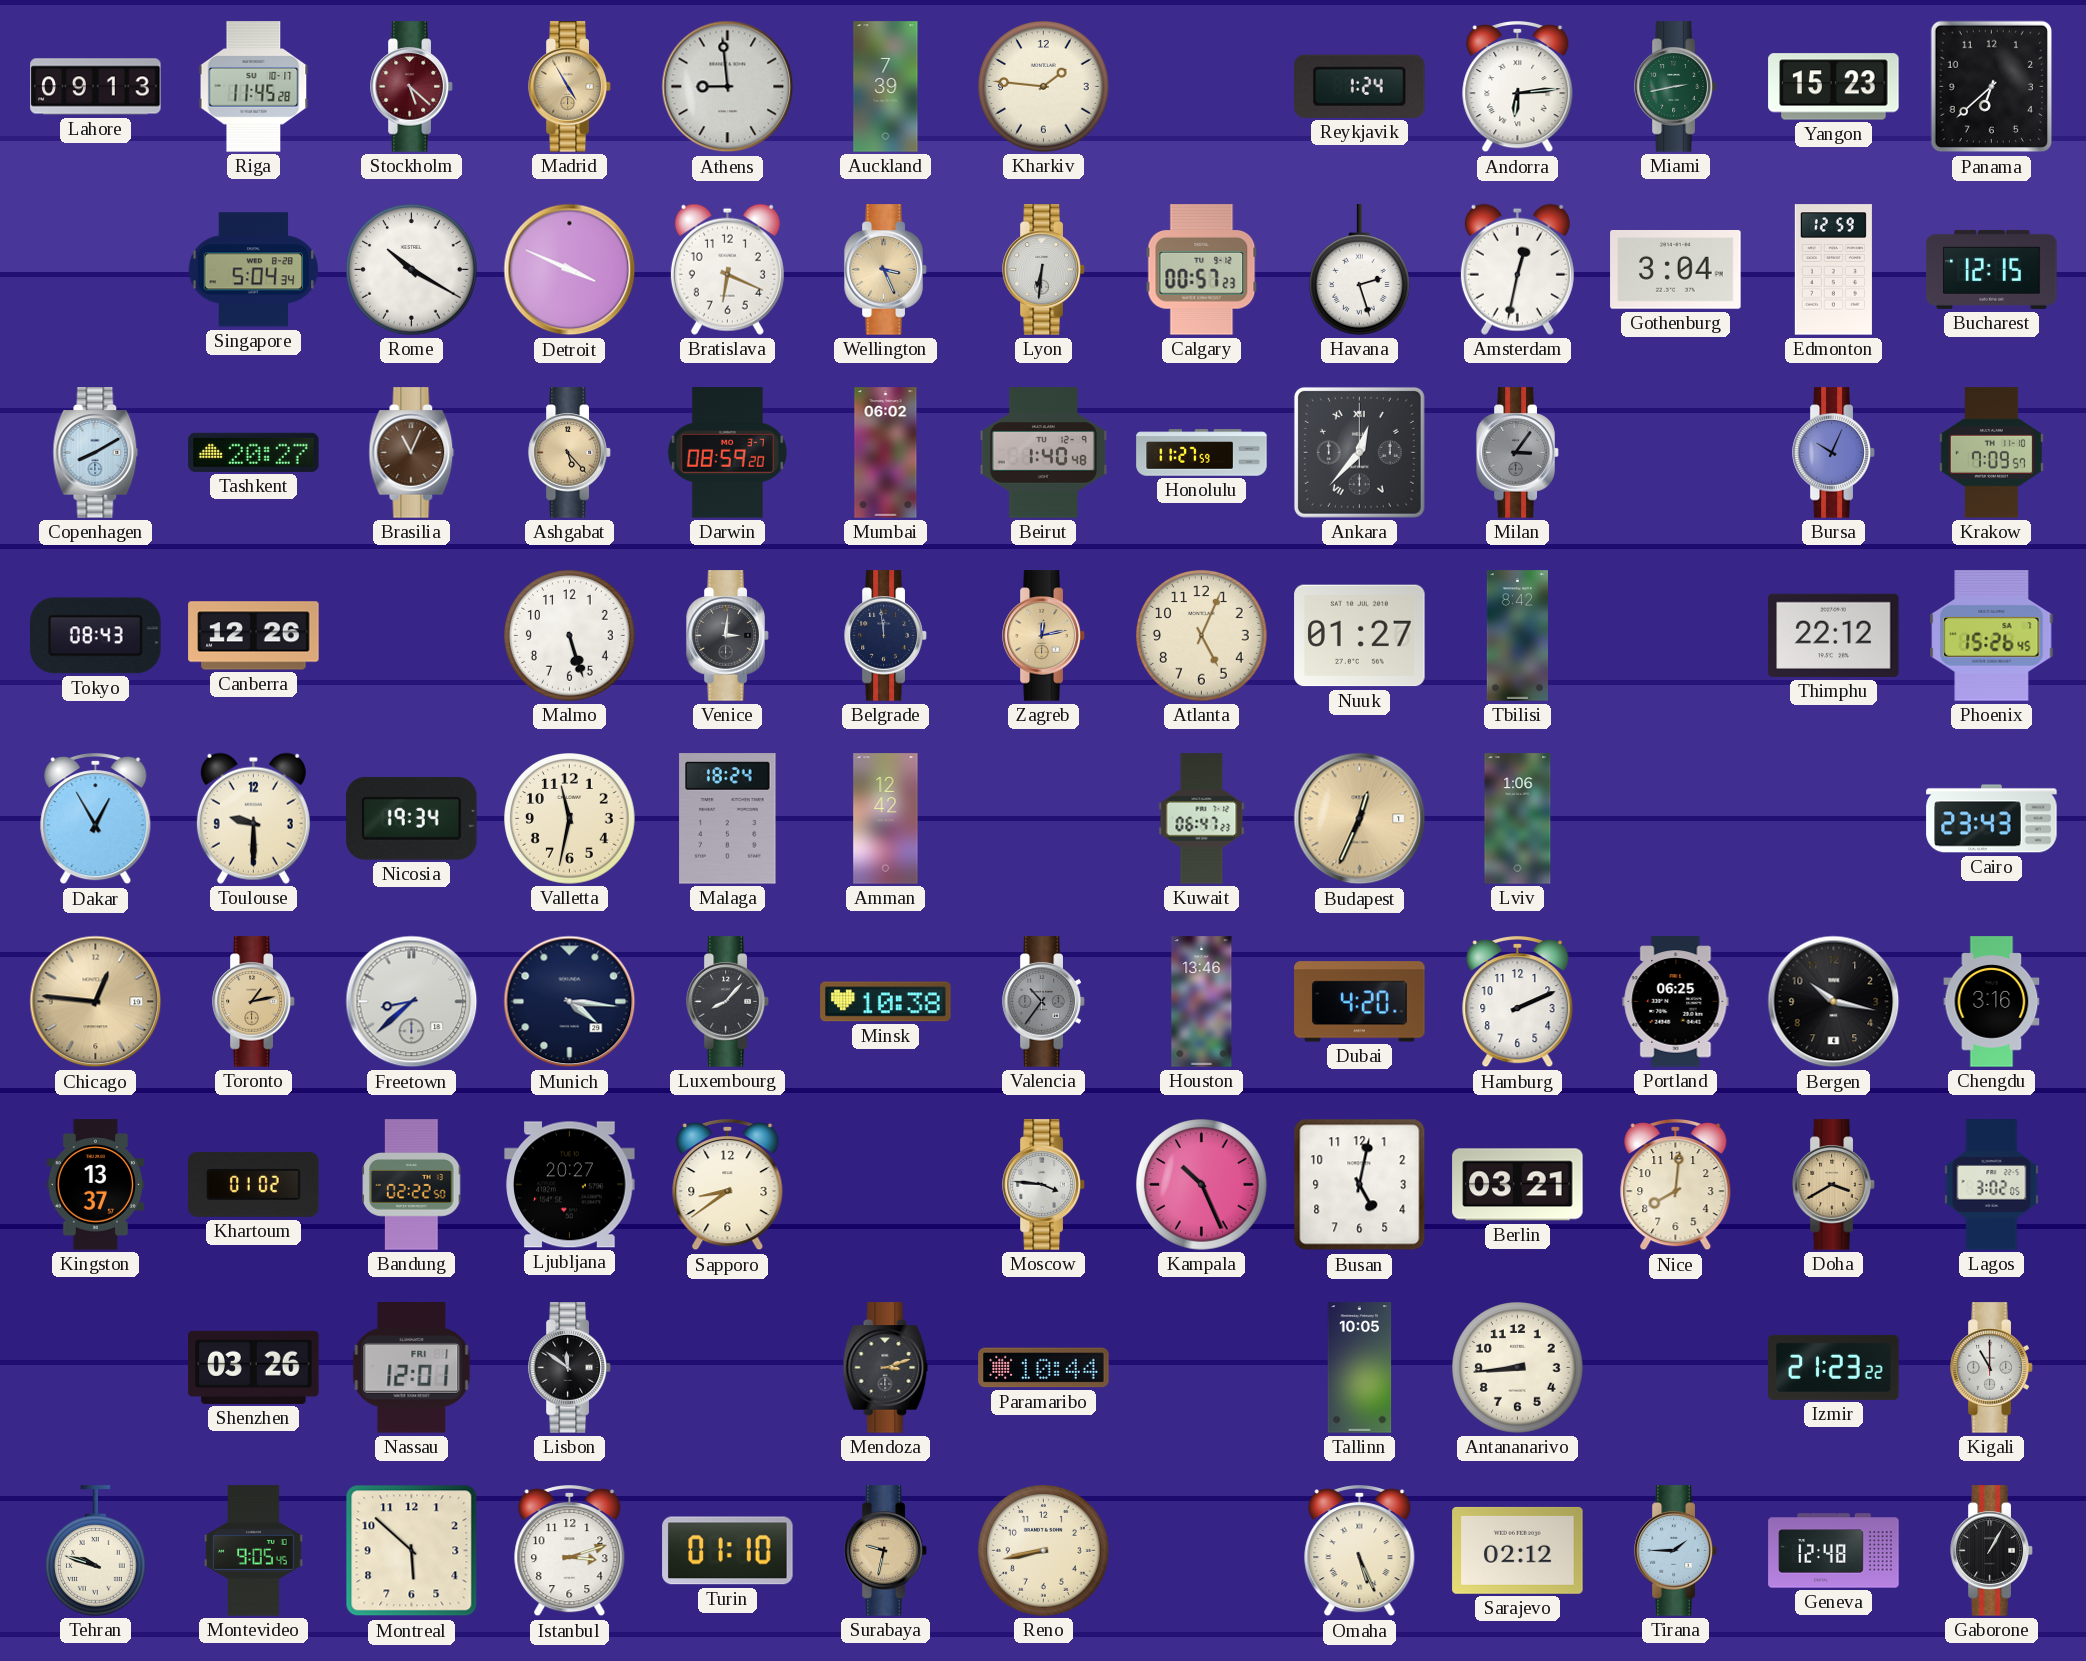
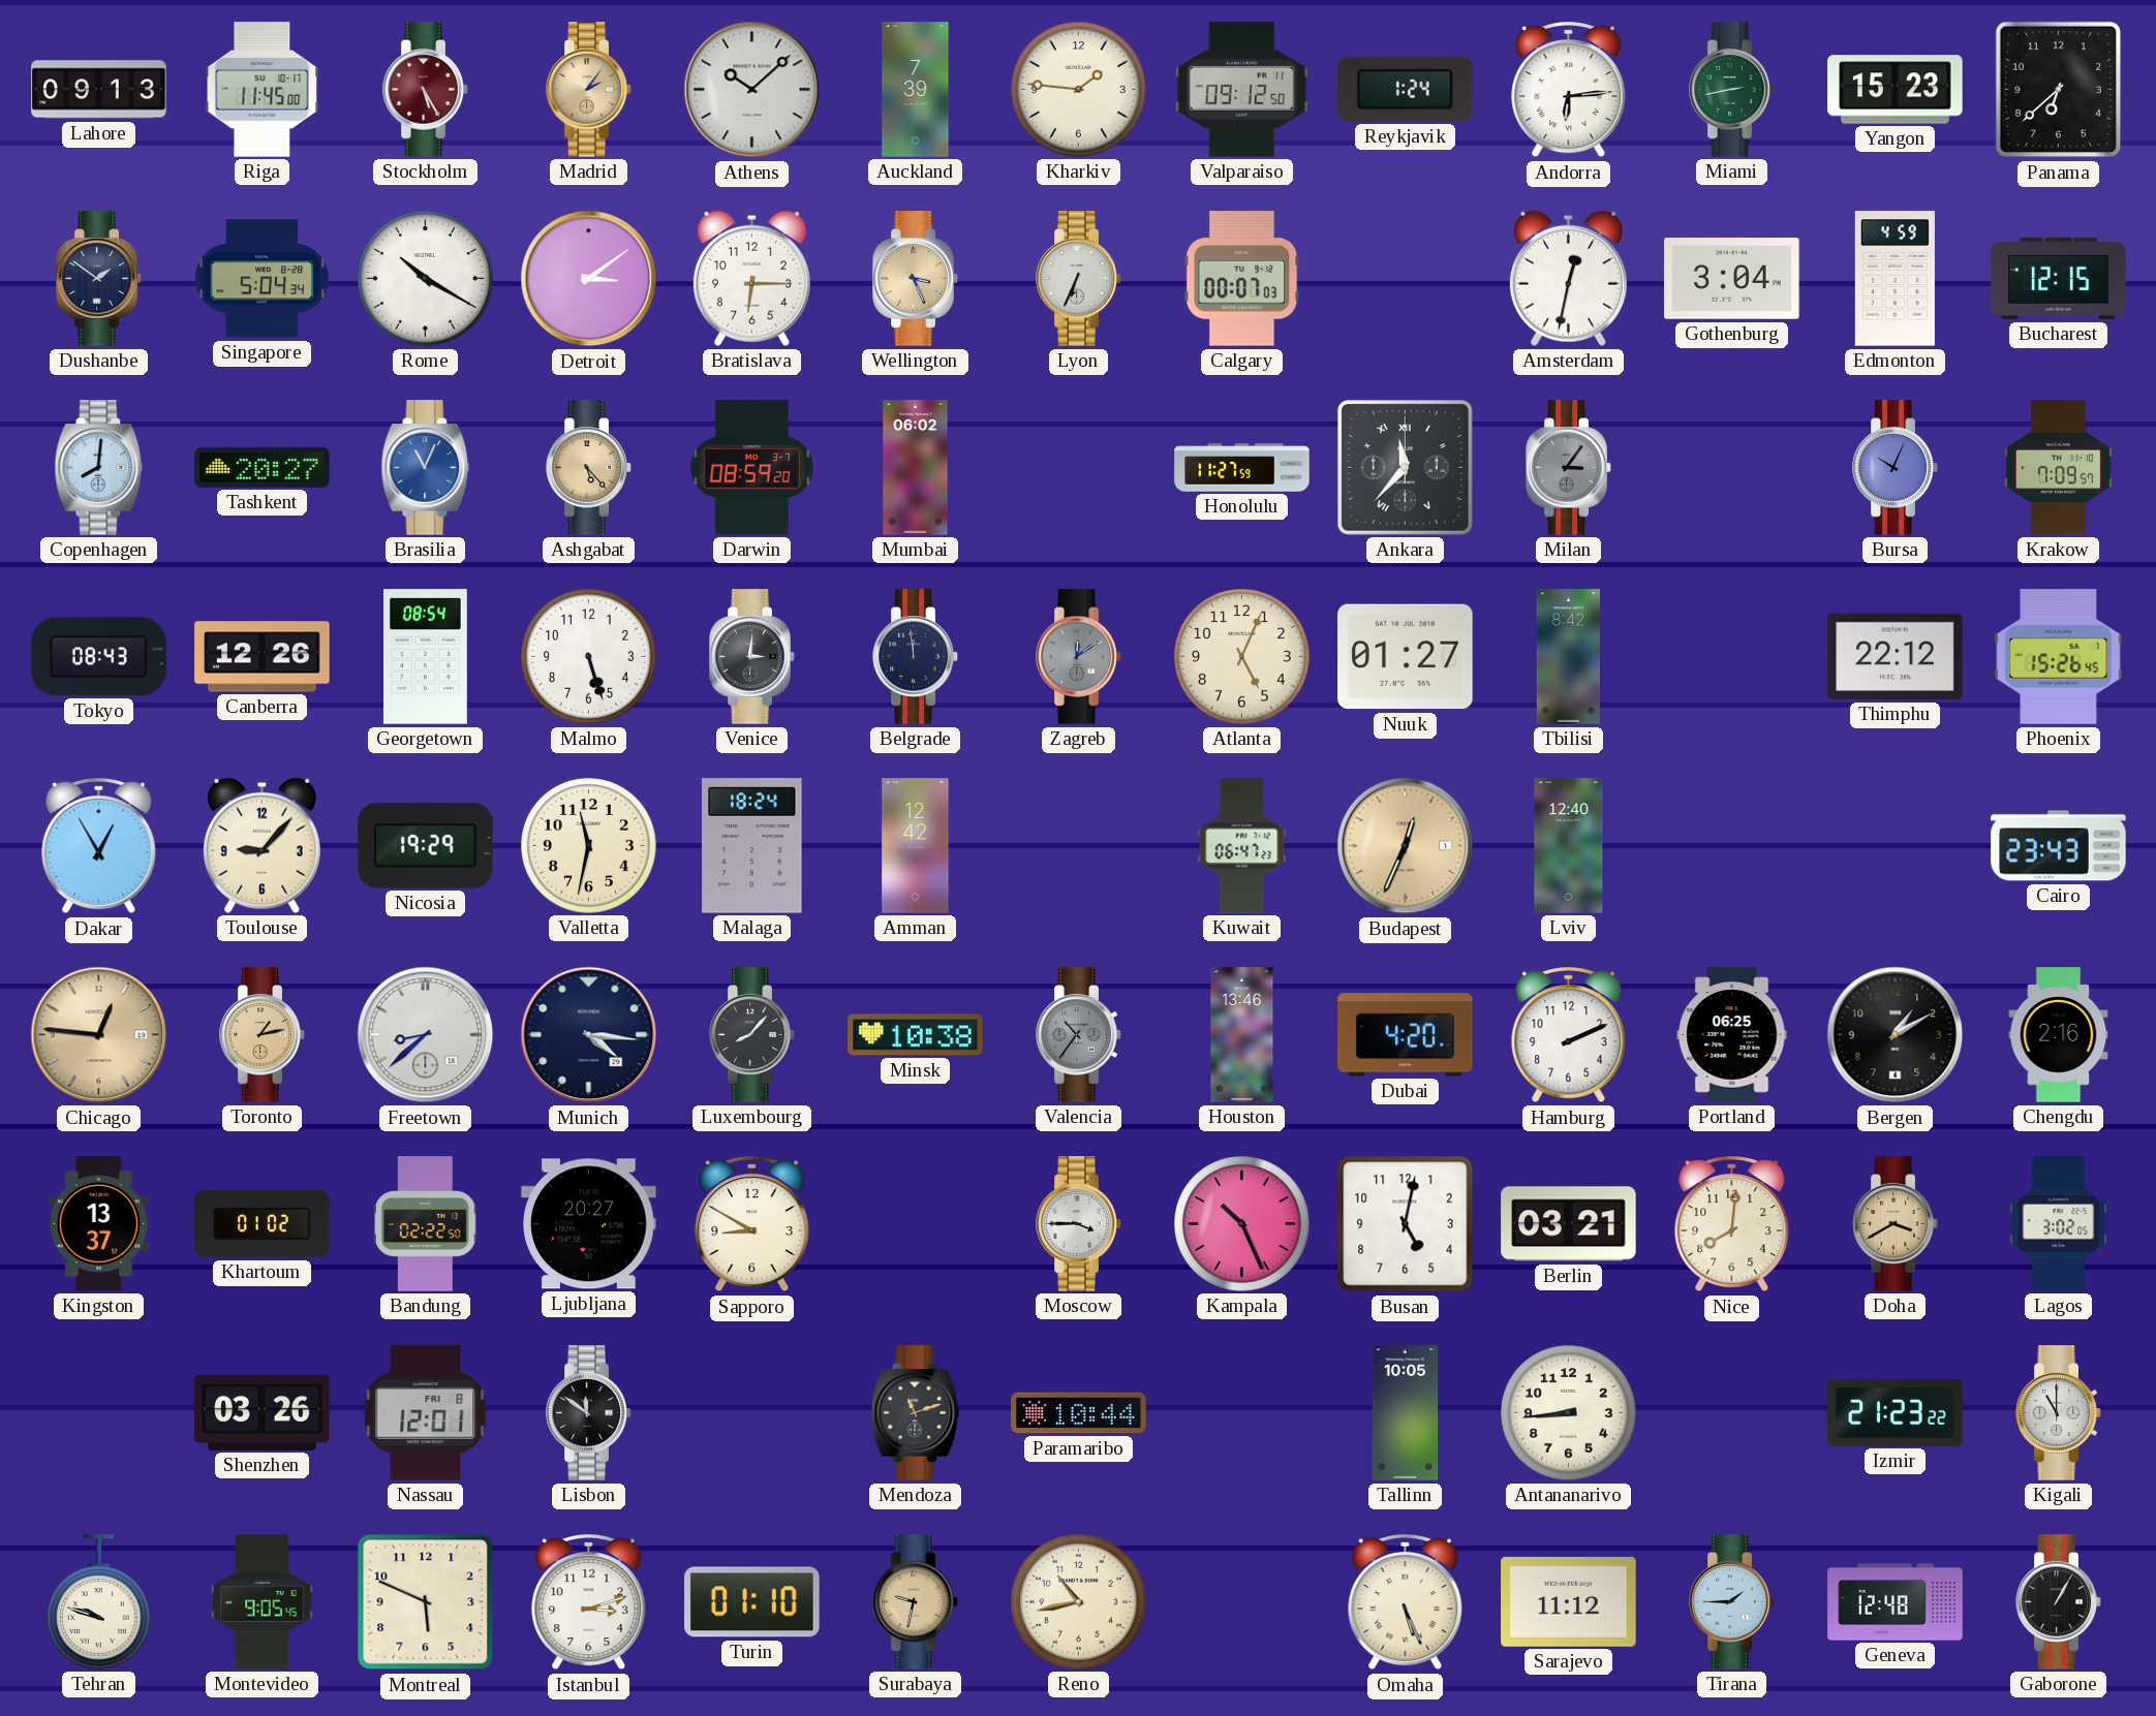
Riga: 11:45:28 -> 11:45:00
Stockholm: 5:22 -> 5:25
Madrid: 4:55 -> 2:06
Athens: 8:59 -> 10:08
Valparaiso: none -> 09:12
Dushanbe: none -> 1:51
Detroit: 3:49 -> 3:09
Bratislava: 6:19 -> 6:15
Lyon: 6:31 -> 6:34
Calgary: 00:57 -> 00:07
Havana: 2:27 -> none
Edmonton: 12:59 -> 4:59
Copenhagen: 8:10 -> 8:01
Brasilia dial: brown -> blue
Beirut: 1:40 -> none
Ankara: 12:37 -> 11:37
Georgetown: none -> 08:54
Zagreb: 12:13 -> 12:09
Zagreb dial: champagne -> grey
Toulouse: 9:30 -> 9:07
Nicosia: 19:34 -> 19:29
Lviv: 1:06 -> 12:40
Bergen: 10:17 -> 1:10
Chengdu: 3:16 -> 2:16
Sapporo: 8:39 -> 8:50
Moscow: 3:46 -> 3:45
Nassau date: FRI 1 -> FRI 8
Mendoza: 3:12 -> 11:12
Montreal: 5:52 -> 5:49
Reno: 8:43 -> 10:43
Sarajevo: 02:12 -> 11:12
